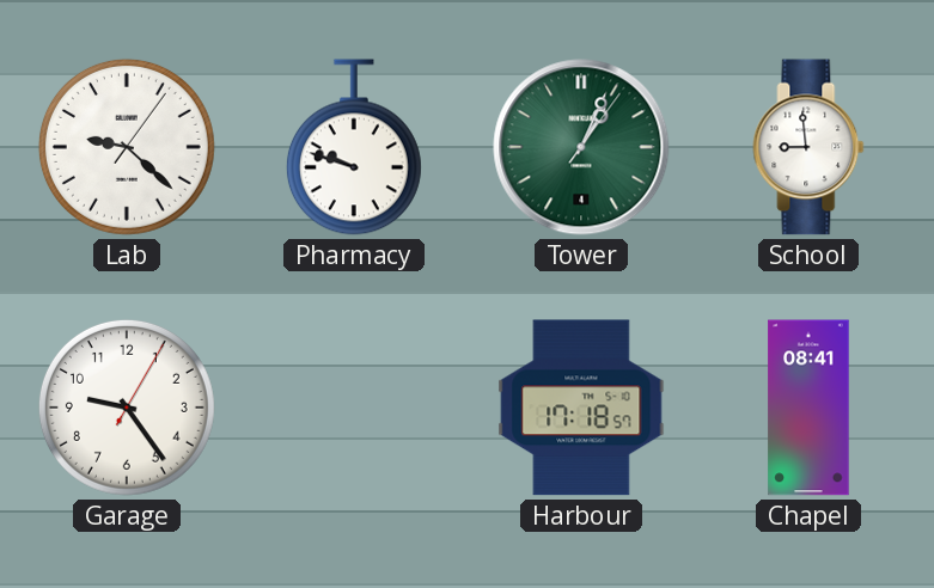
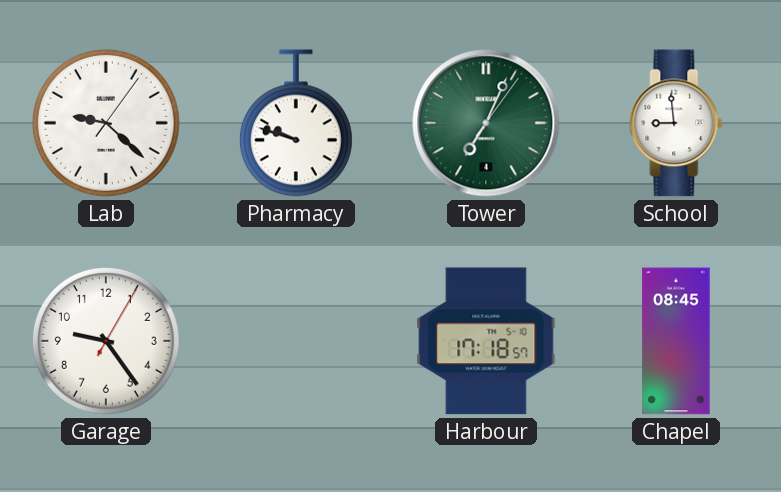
Tower: 1:04 -> 7:04
Chapel: 08:41 -> 08:45
